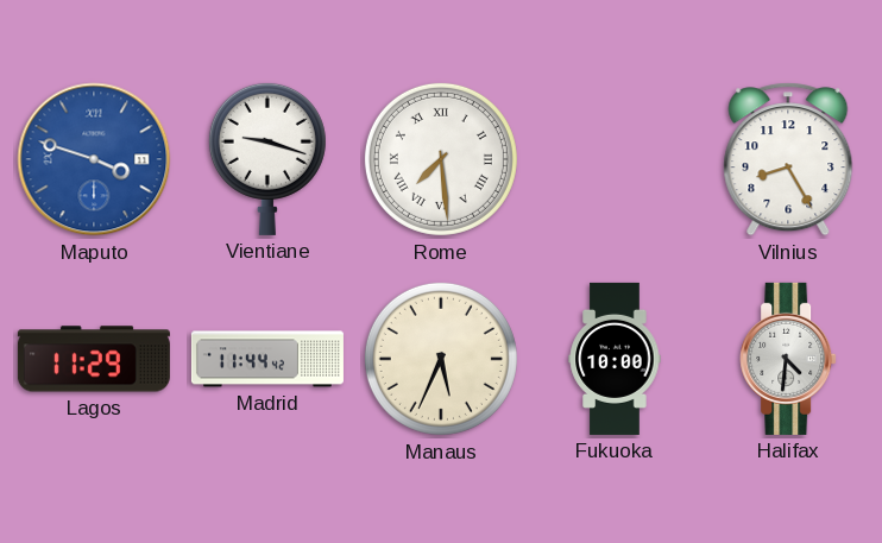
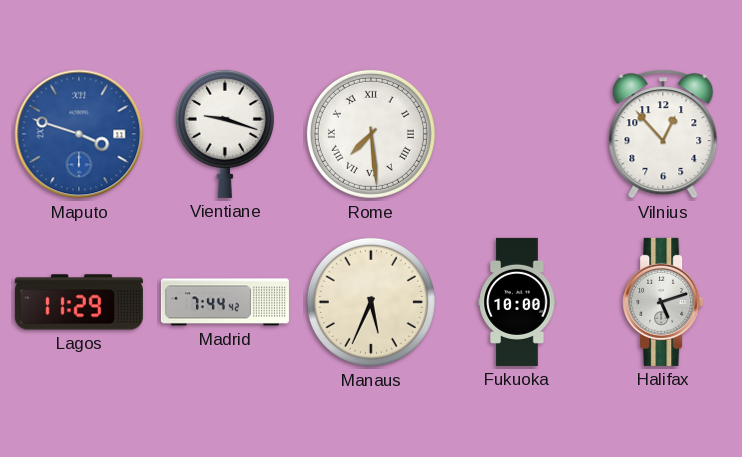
Vilnius: 8:25 -> 12:53
Madrid: 11:44 -> 7:44
Halifax: 4:31 -> 5:12
